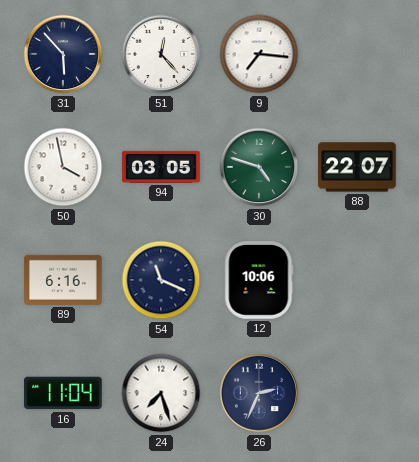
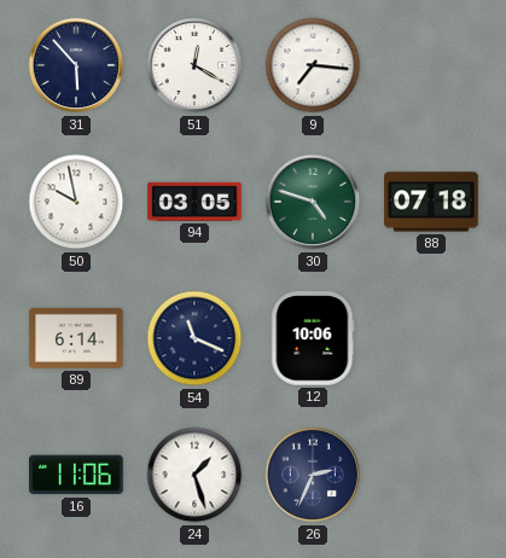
51: 12:23 -> 12:20
50: 3:58 -> 9:58
88: 22:07 -> 07:18
89: 6:16 -> 6:14
16: 11:04 -> 11:06
24: 7:27 -> 1:27
